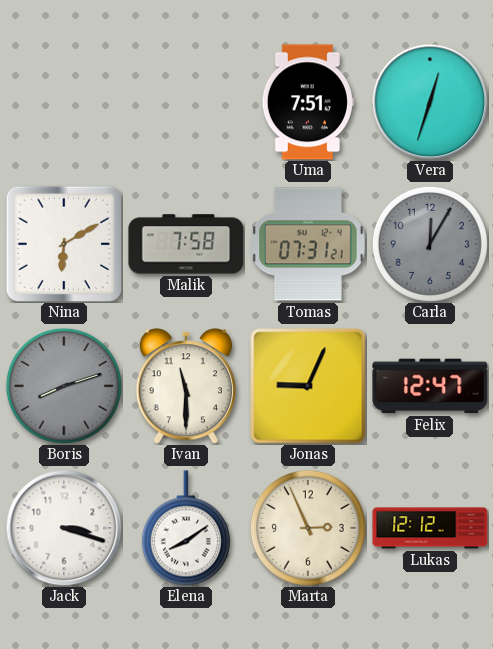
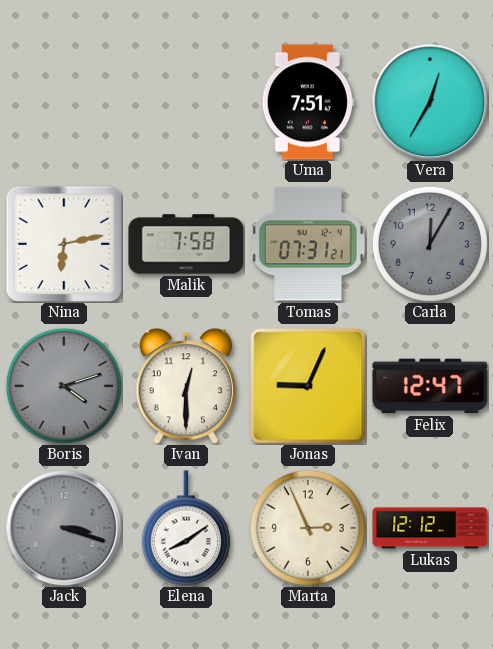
Vera: 12:33 -> 12:35
Nina: 6:10 -> 6:13
Boris: 8:12 -> 4:12
Ivan: 11:30 -> 12:30
Jack dial: white -> grey
